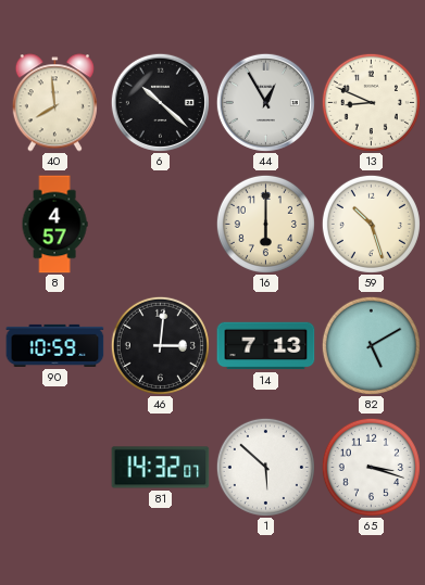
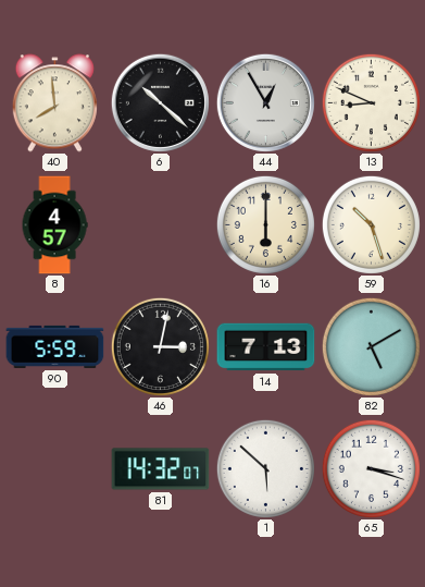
90: 10:59 -> 5:59
46: 3:01 -> 3:02
